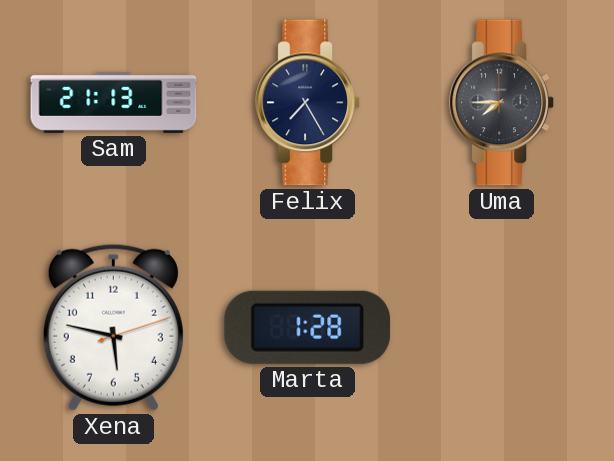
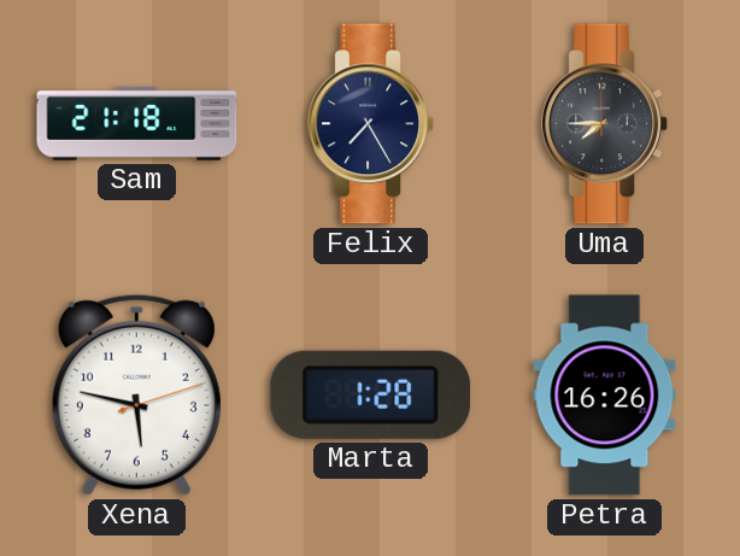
Sam: 21:13 -> 21:18
Petra: none -> 16:26
